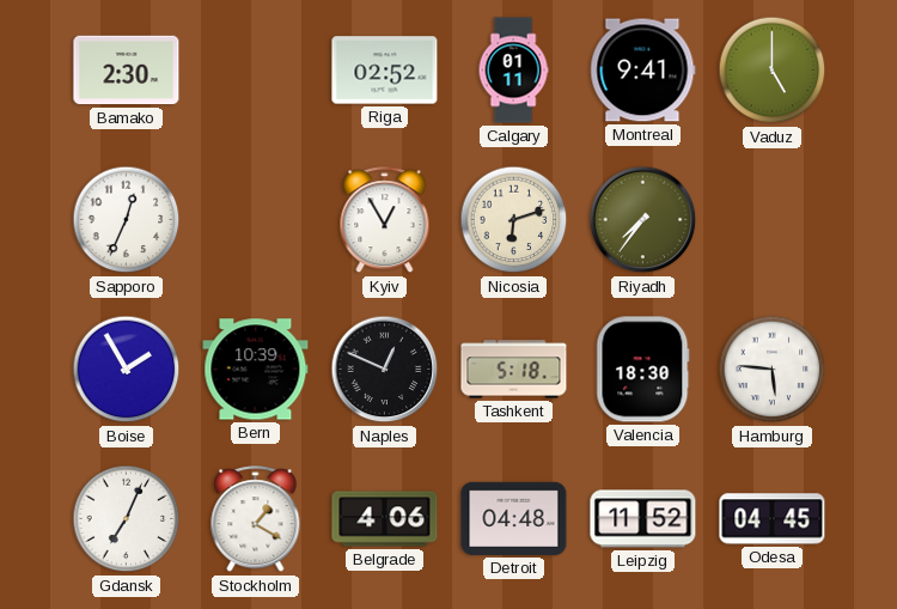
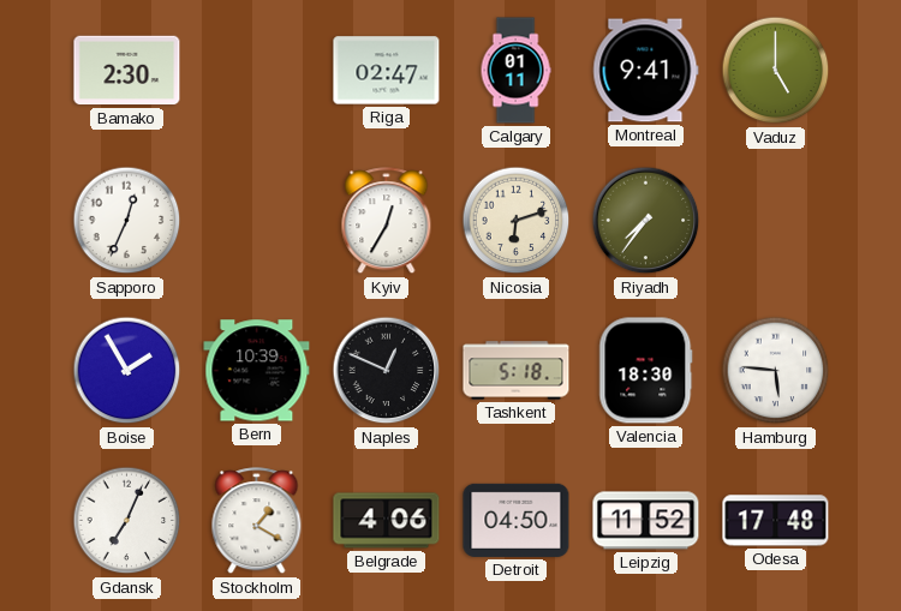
Riga: 02:52 -> 02:47
Kyiv: 12:55 -> 12:35
Detroit: 04:48 -> 04:50
Odesa: 04:45 -> 17:48
